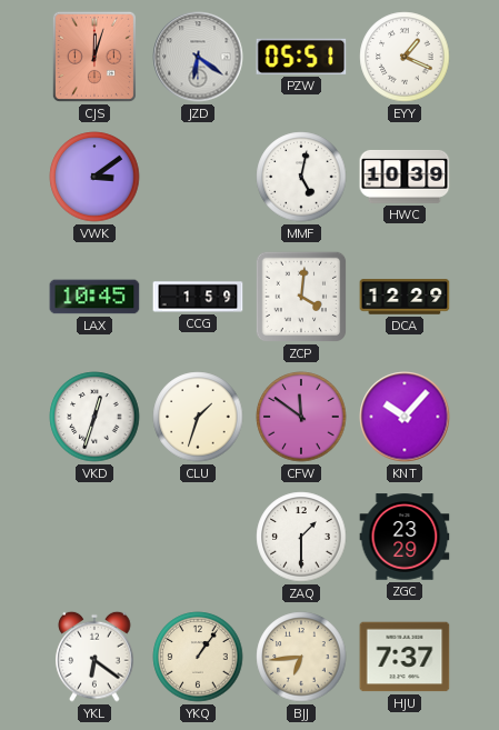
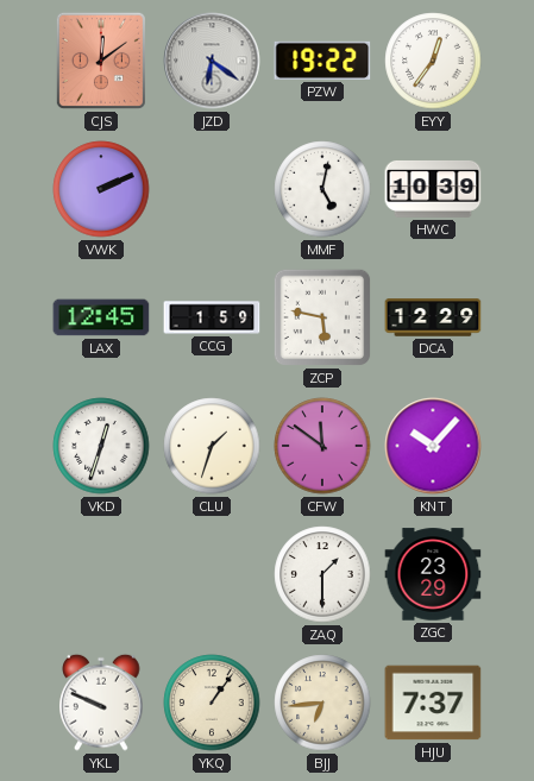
CJS: 12:03 -> 12:09
PZW: 05:51 -> 19:22
EYY: 1:19 -> 12:36
VWK: 3:09 -> 2:11
LAX: 10:45 -> 12:45
ZCP: 4:01 -> 5:47
YKL: 6:21 -> 9:49
